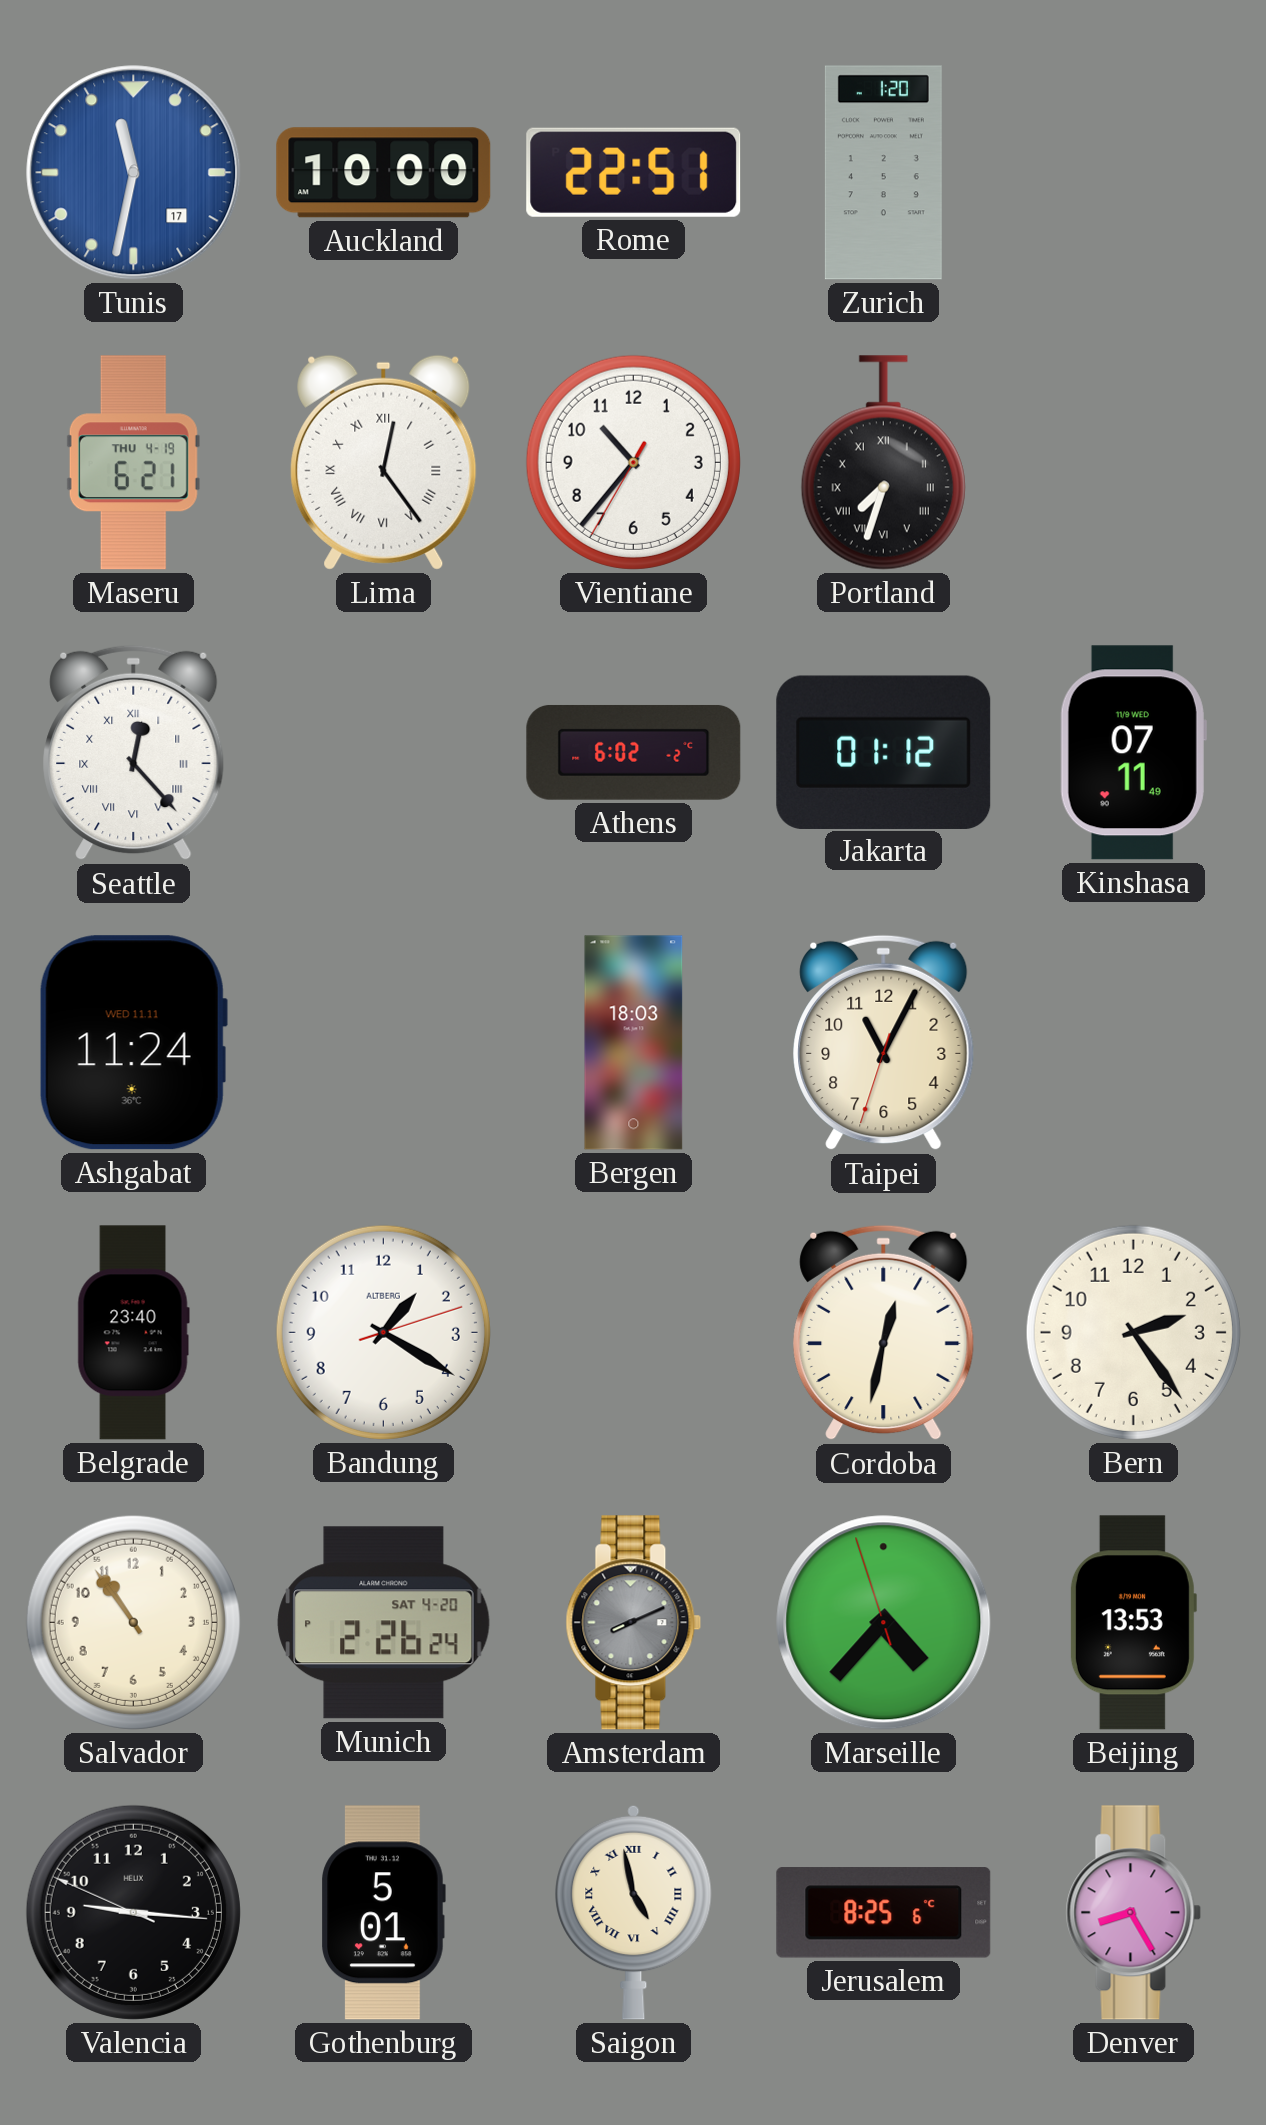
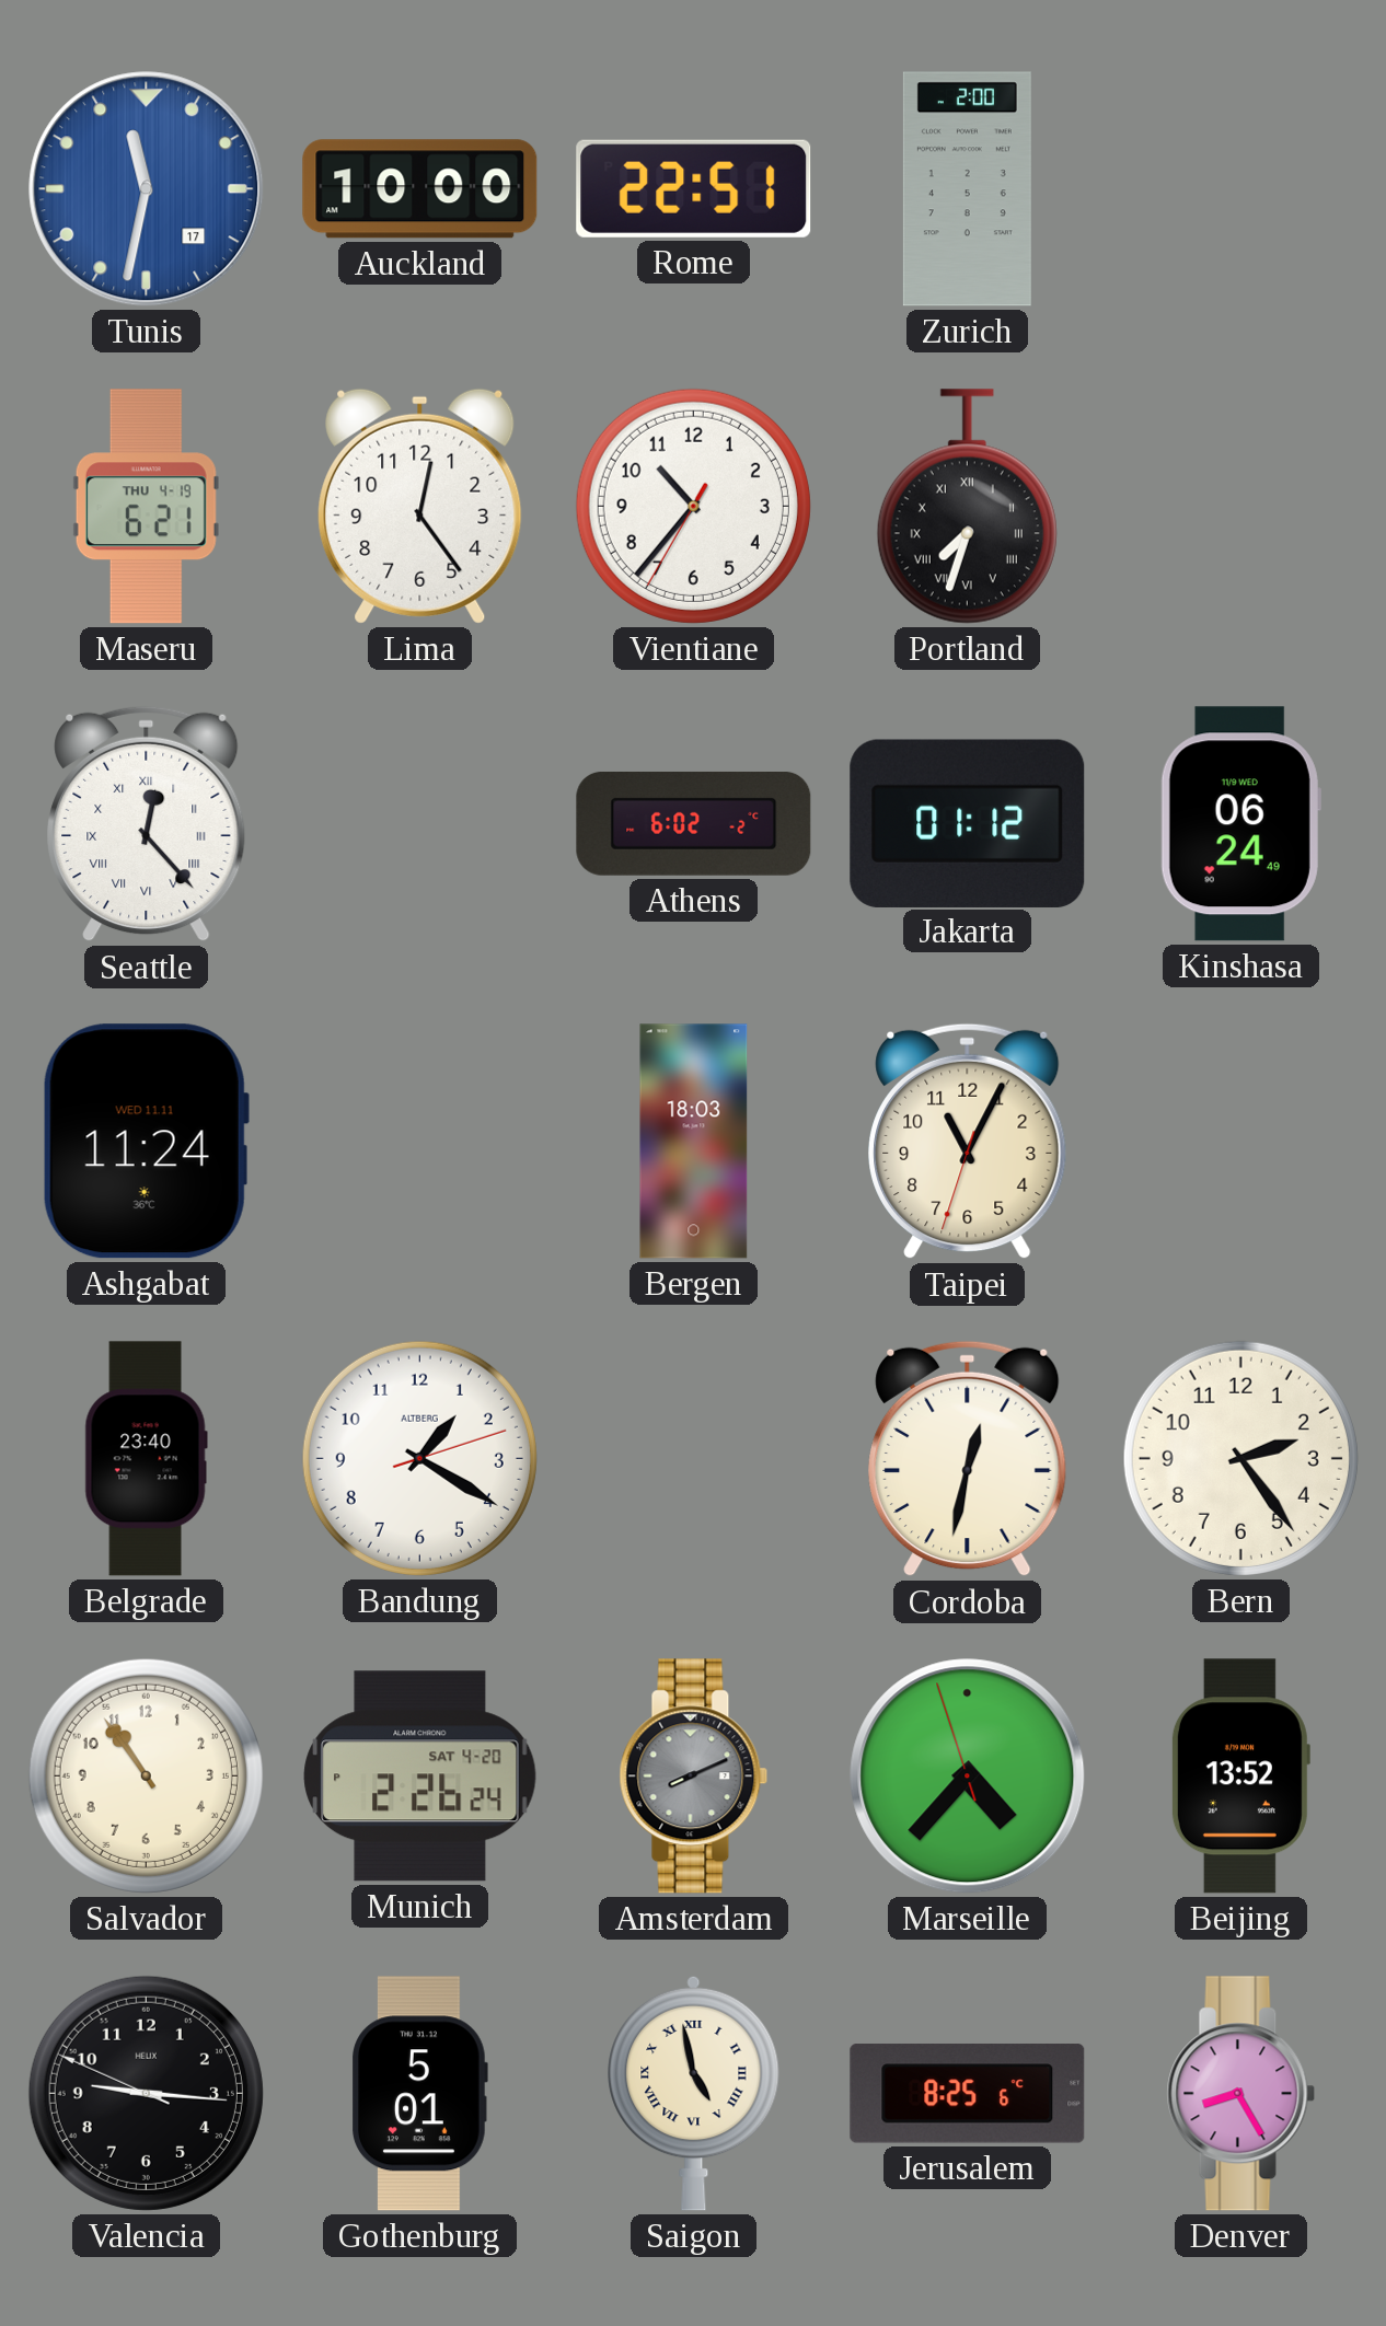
Zurich: 1:20 -> 2:00
Lima numerals: Roman -> Arabic
Kinshasa: 07:11 -> 06:24
Beijing: 13:53 -> 13:52
